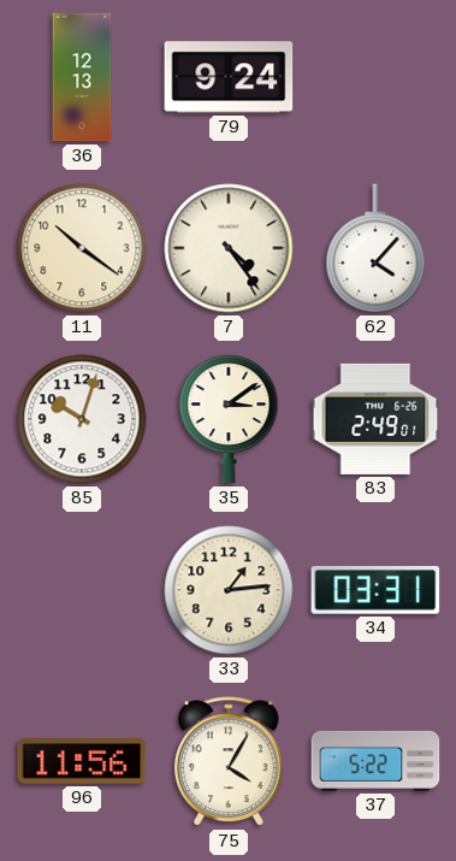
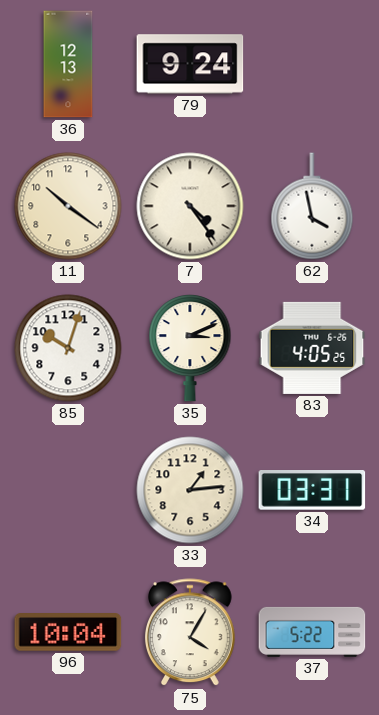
62: 4:07 -> 3:58
35: 3:09 -> 3:11
83: 2:49 -> 4:05
96: 11:56 -> 10:04
